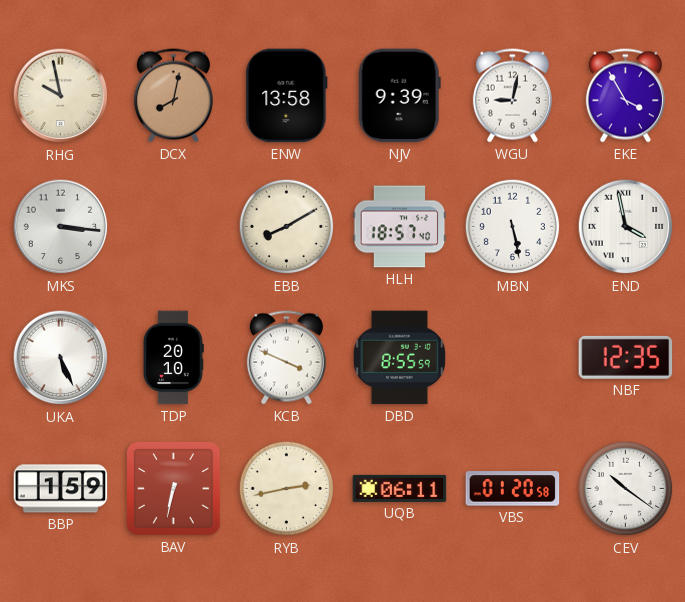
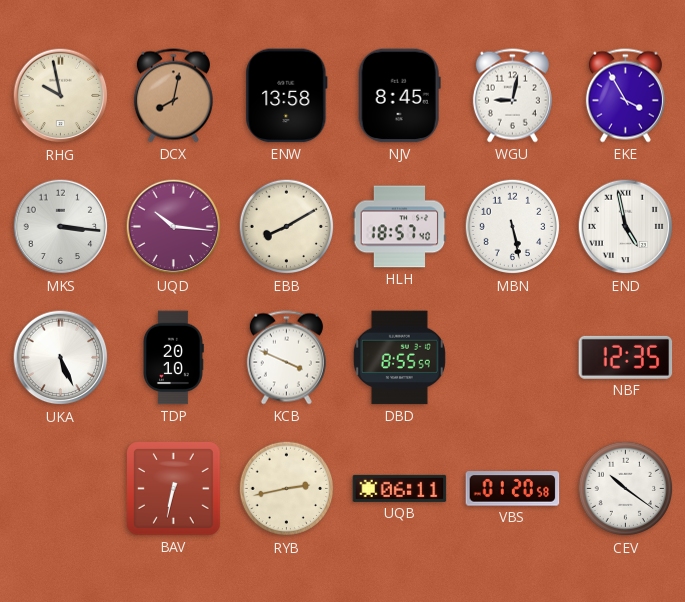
NJV: 9:39 -> 8:45
UQD: none -> 10:16
END: 3:58 -> 4:58
BBP: 1:59 -> none
